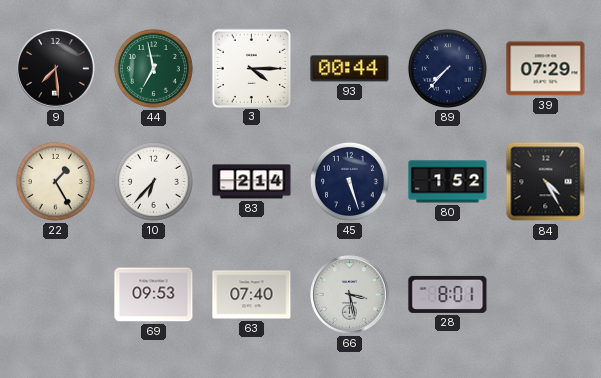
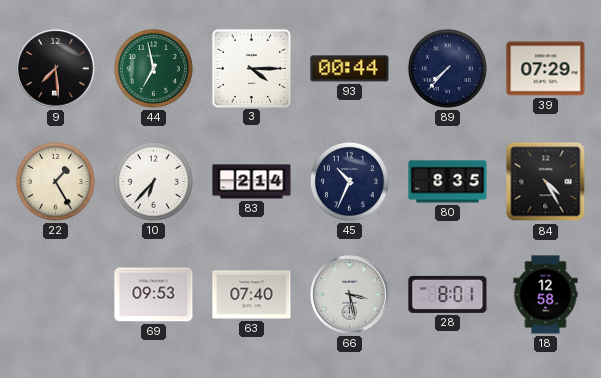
45: 5:27 -> 10:34
80: 1:52 -> 8:35
18: none -> 12:58
